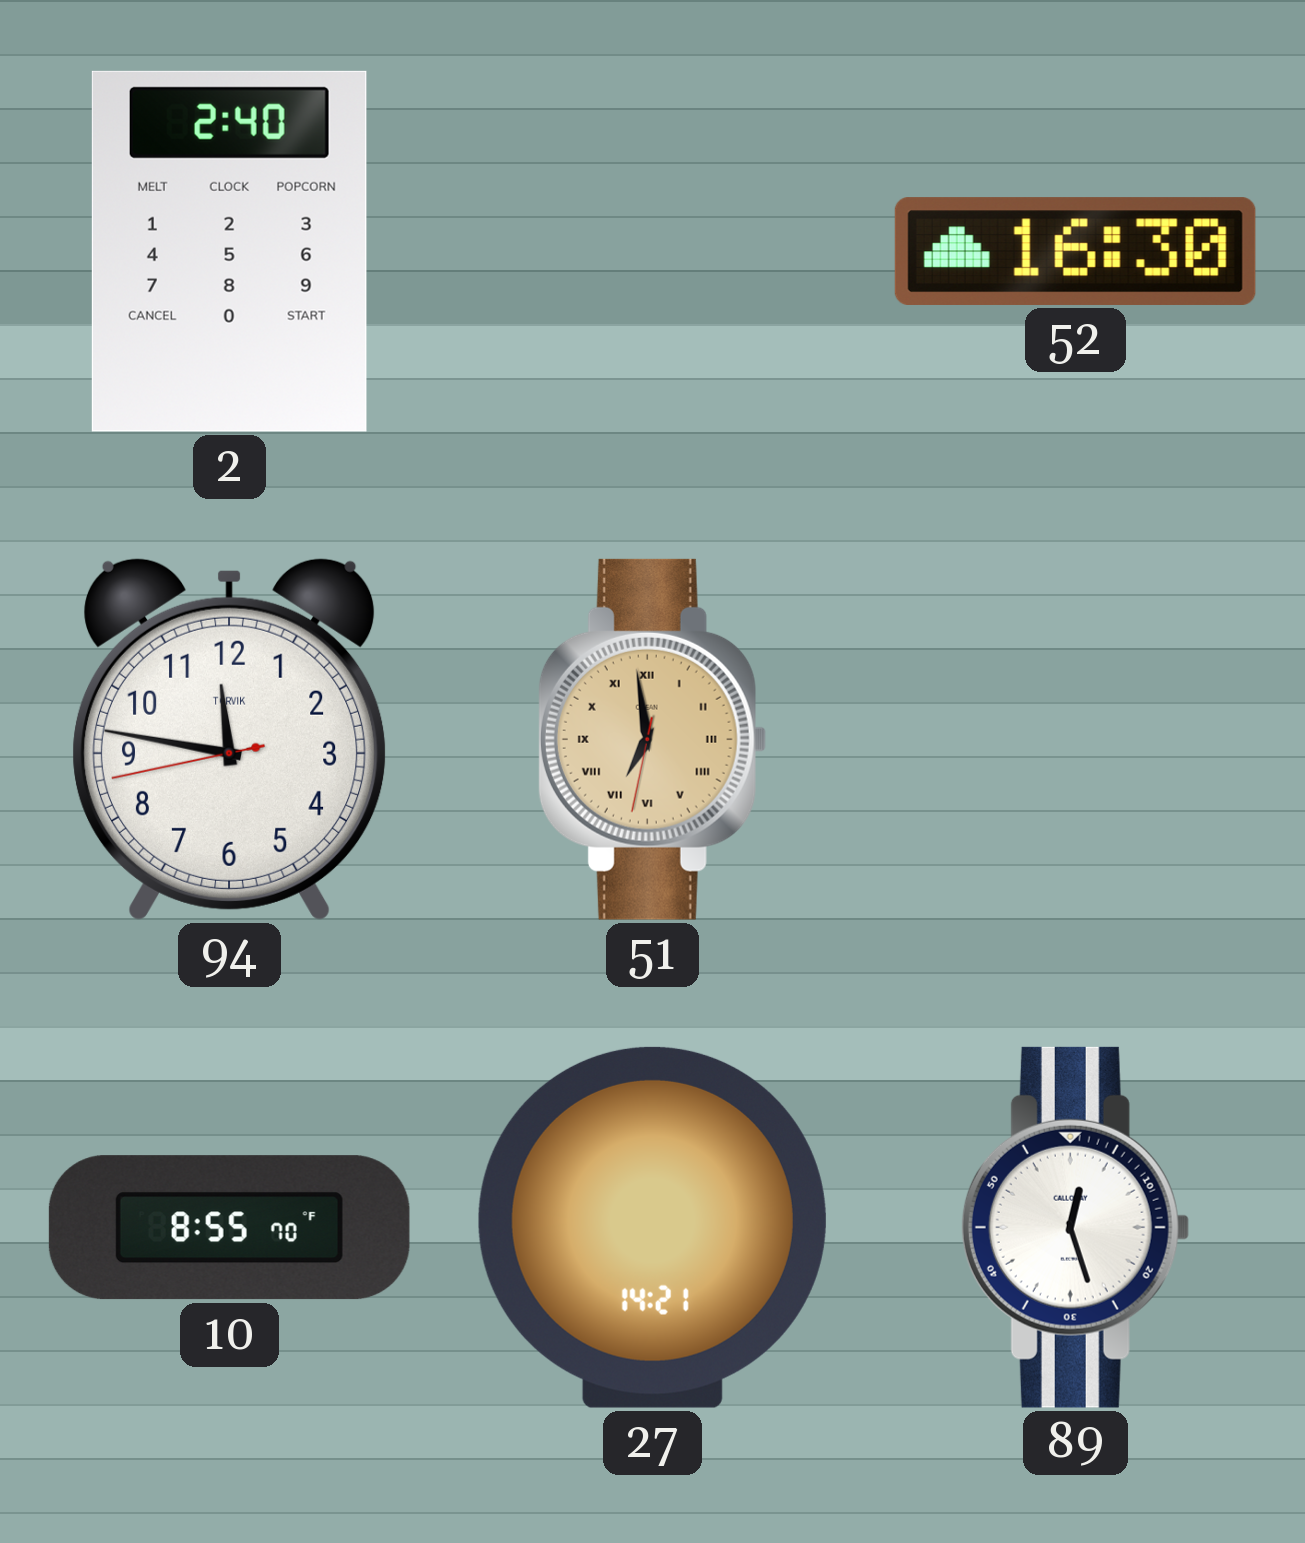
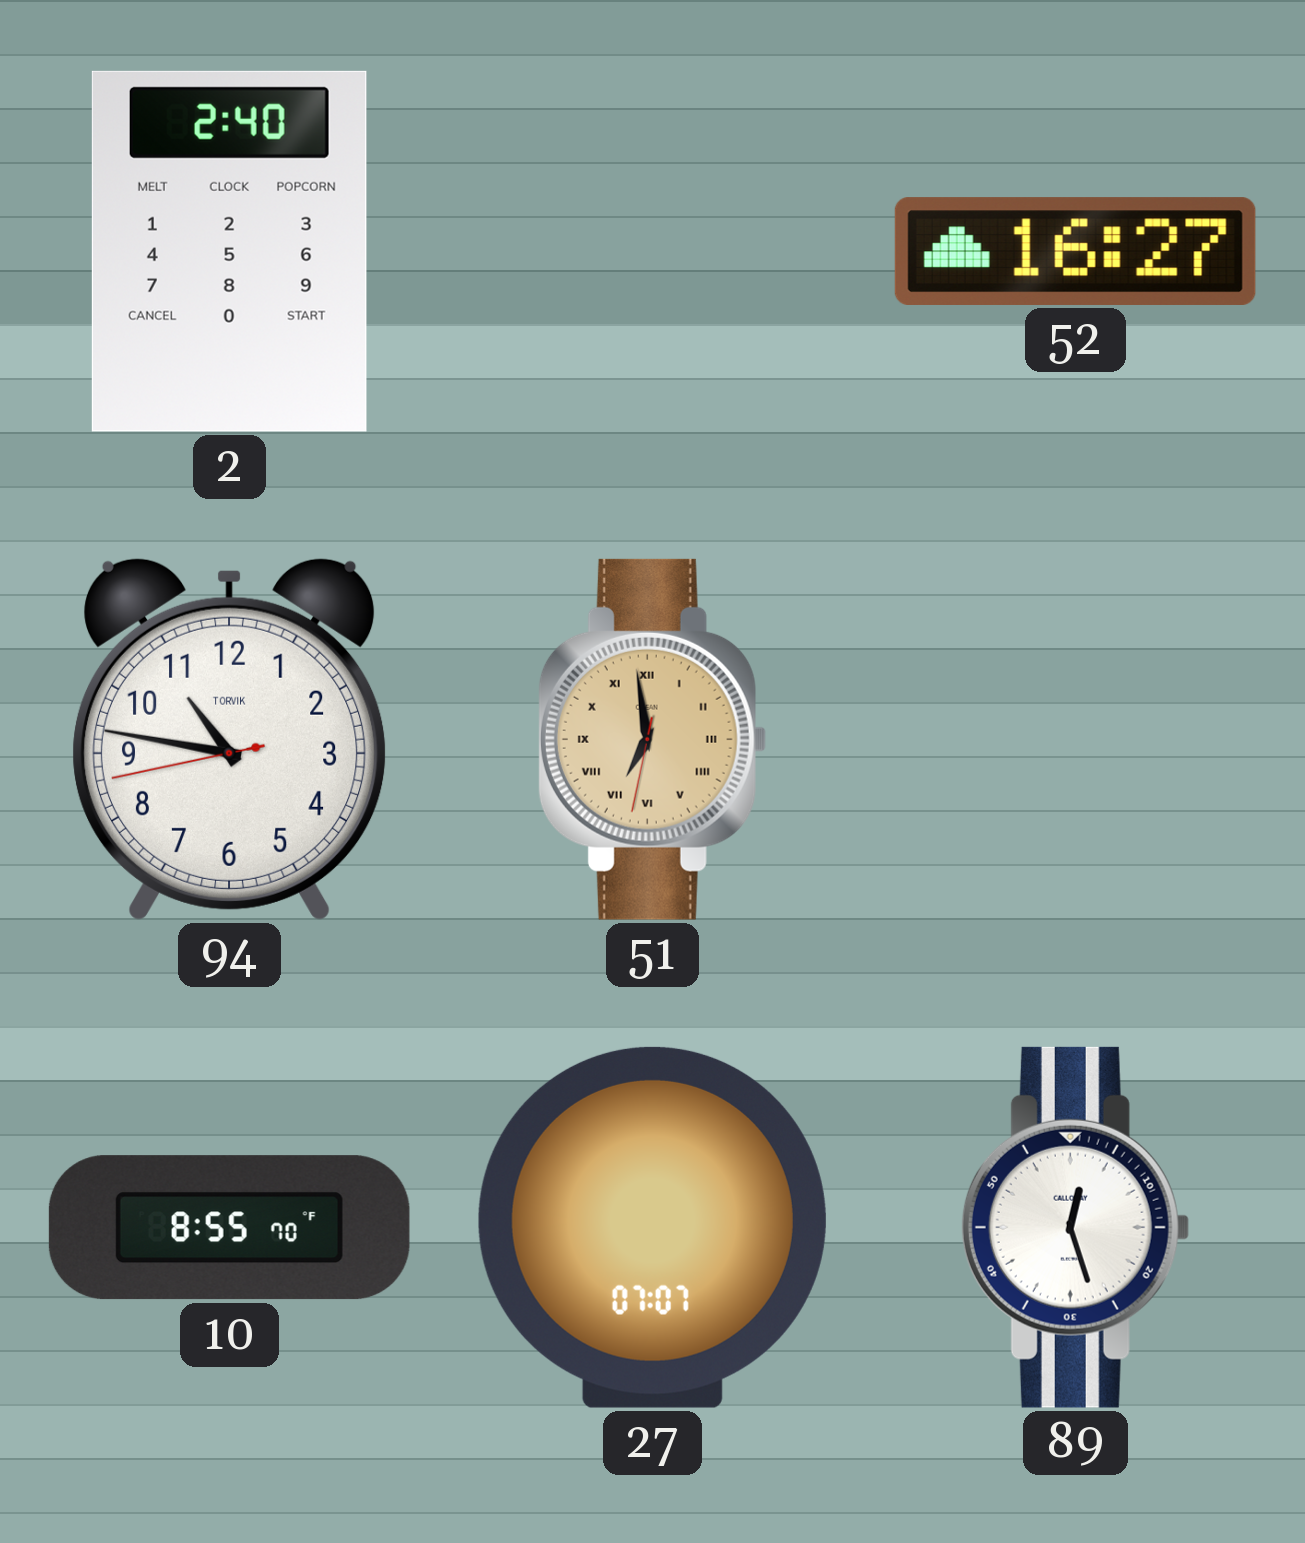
52: 16:30 -> 16:27
94: 11:46 -> 10:46
27: 14:21 -> 07:07
